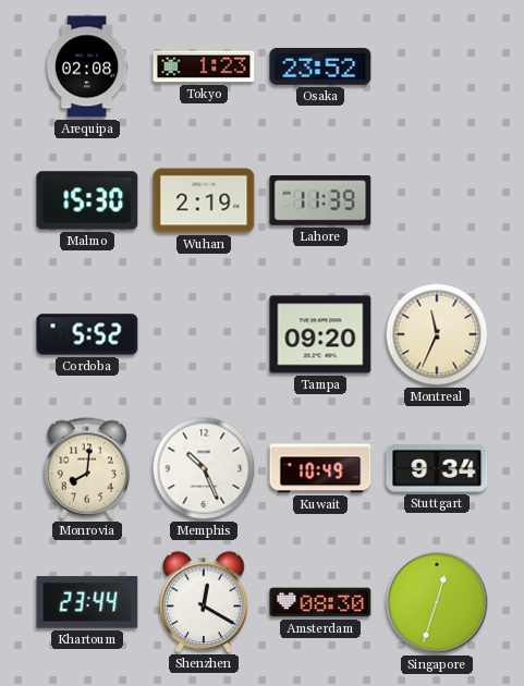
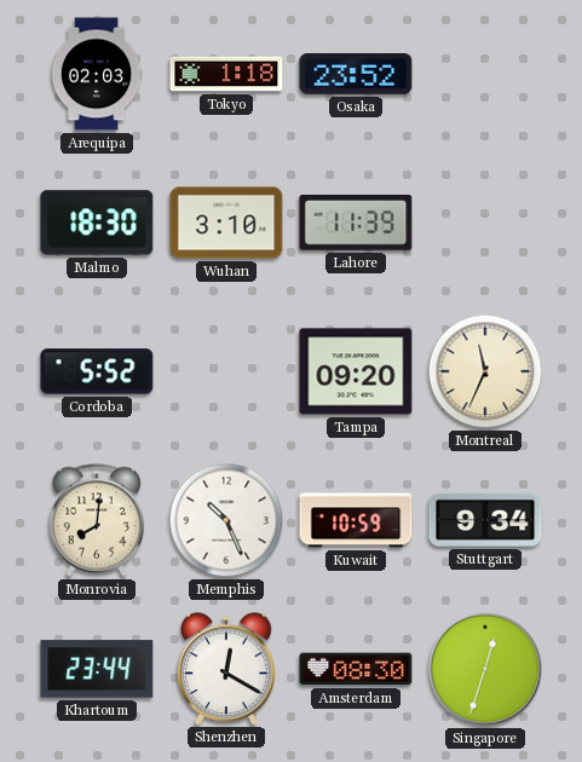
Arequipa: 02:08 -> 02:03
Tokyo: 1:23 -> 1:18
Malmo: 15:30 -> 18:30
Wuhan: 2:19 -> 3:10
Kuwait: 10:49 -> 10:59
